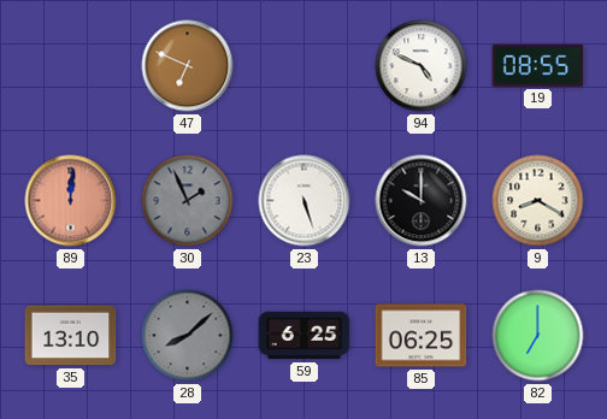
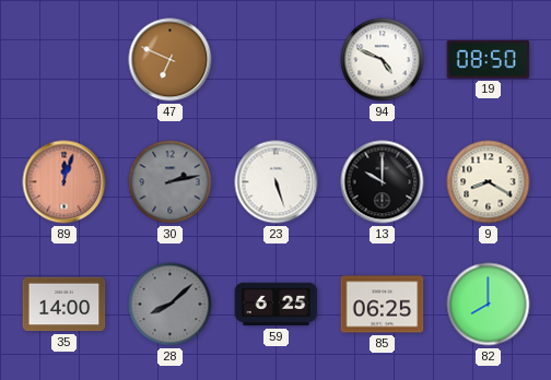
19: 08:55 -> 08:50
89: 12:01 -> 12:03
30: 1:56 -> 2:13
35: 13:10 -> 14:00
82: 7:00 -> 8:00
